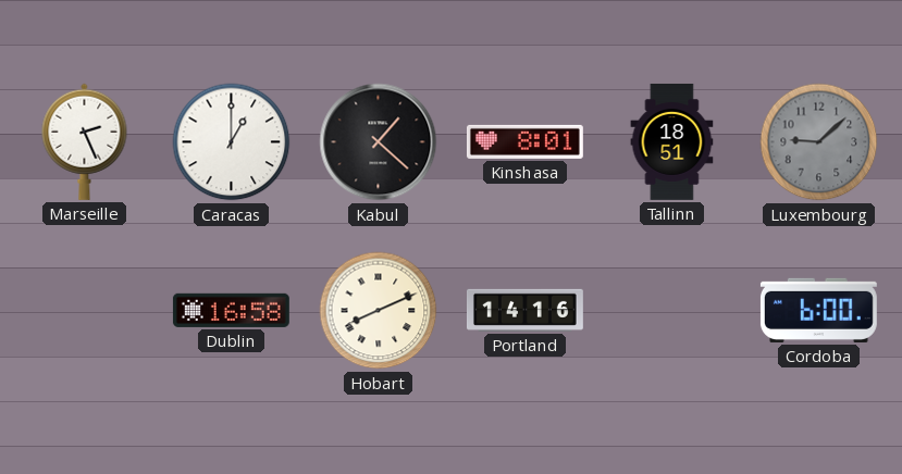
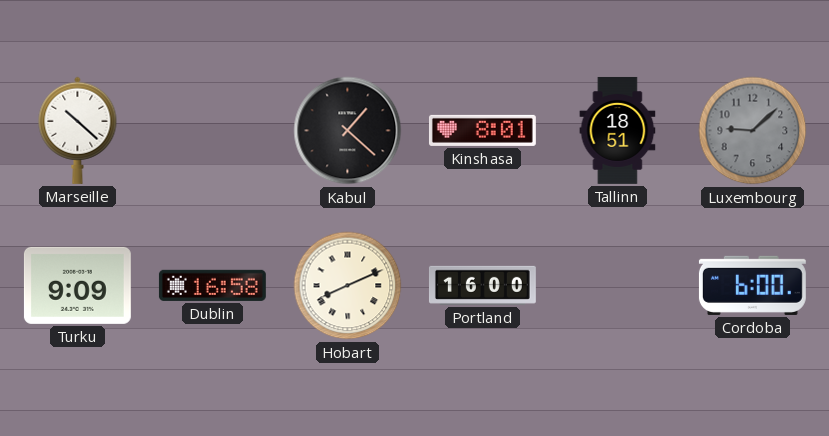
Marseille: 2:26 -> 10:22
Caracas: 1:00 -> none
Turku: none -> 9:09
Portland: 14:16 -> 16:00
